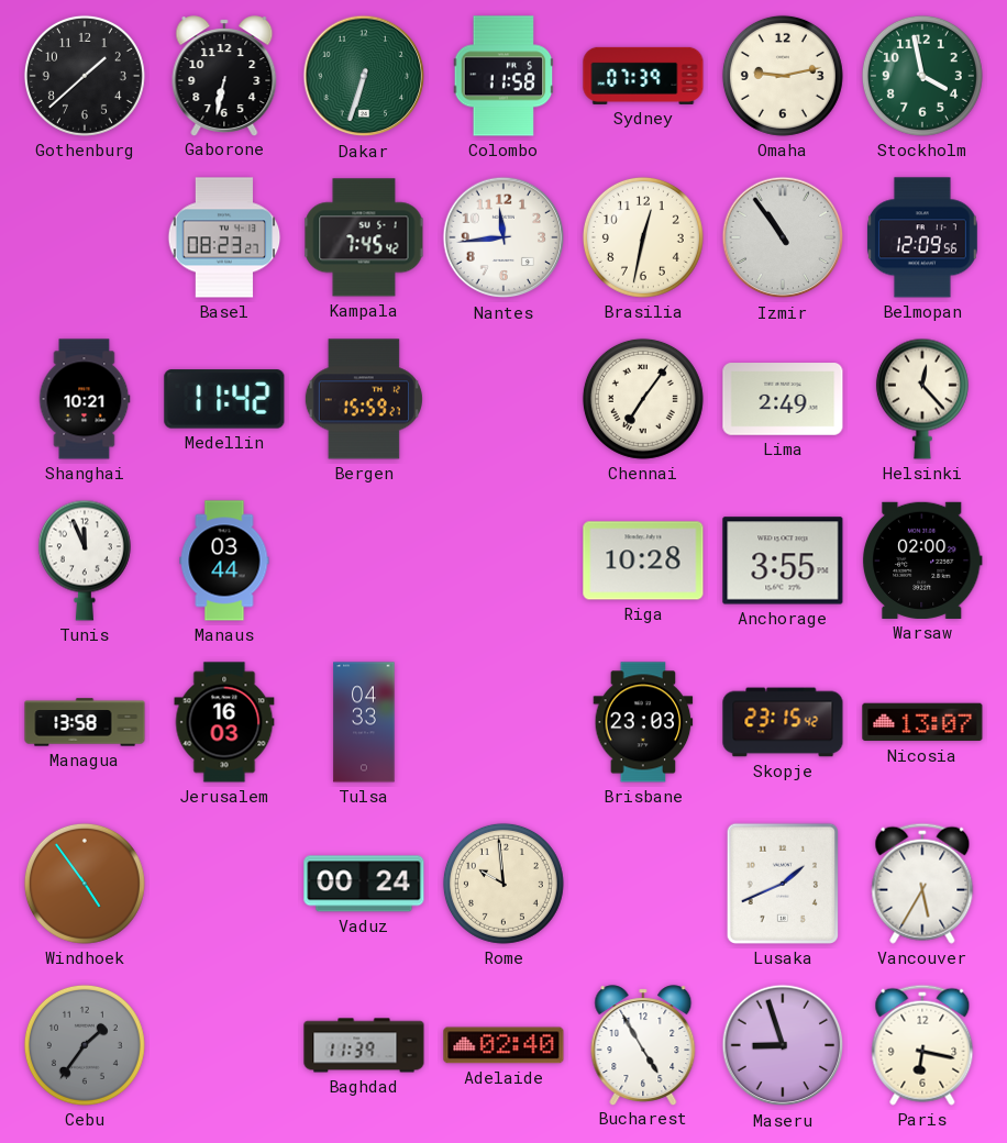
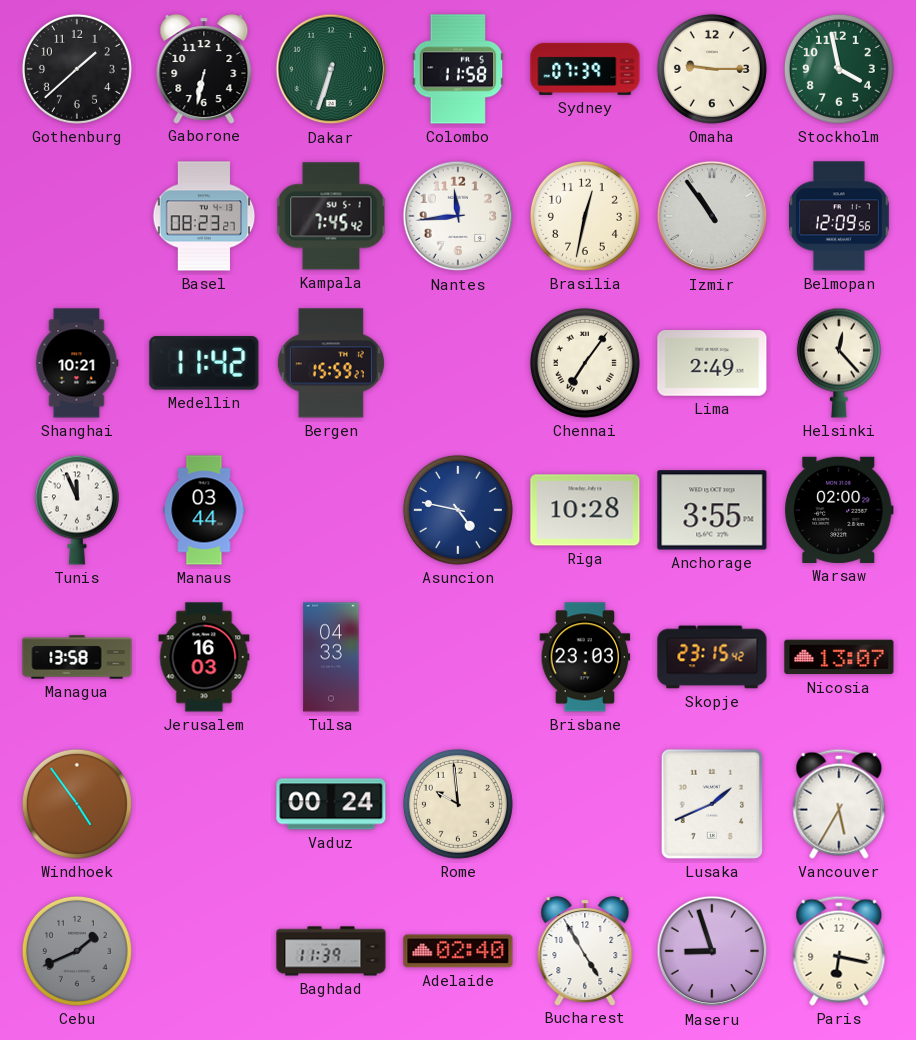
Omaha: 9:13 -> 9:15
Asuncion: none -> 4:47
Cebu: 1:36 -> 1:41
